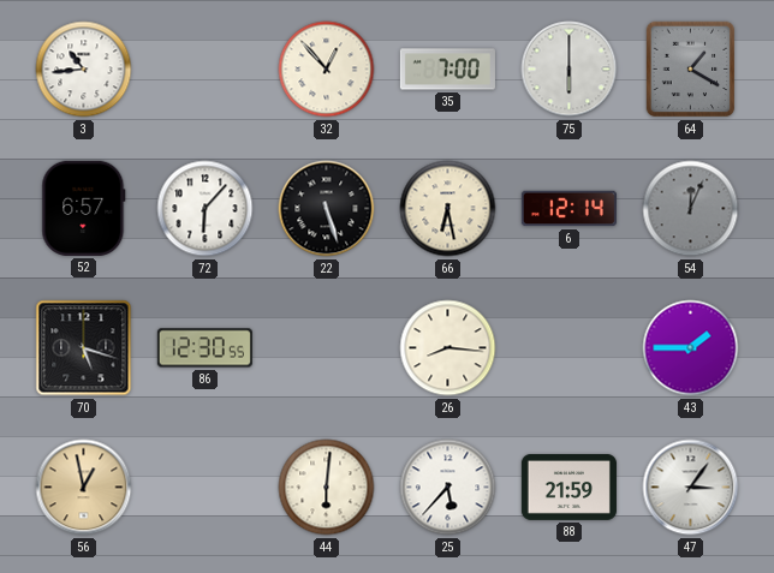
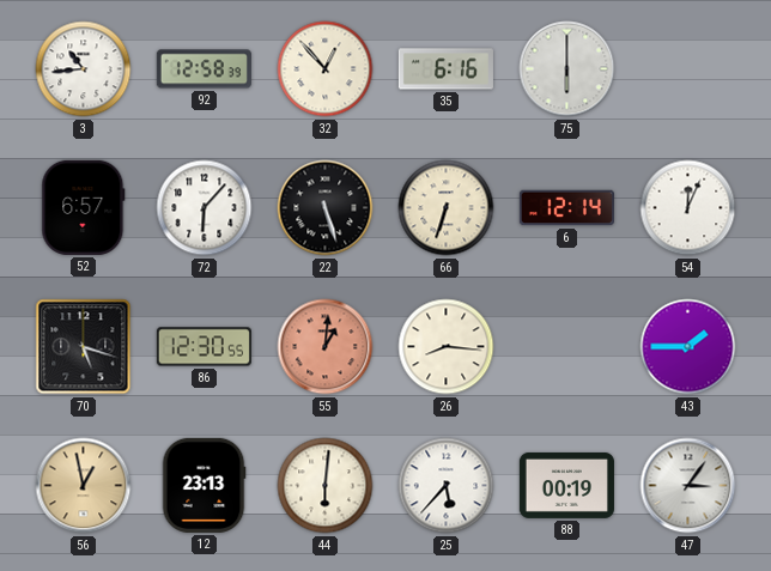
92: none -> 12:58
35: 7:00 -> 6:16
64: 1:20 -> none
66: 6:28 -> 6:33
54 dial: grey -> white
55: none -> 1:01
12: none -> 23:13
88: 21:59 -> 00:19
